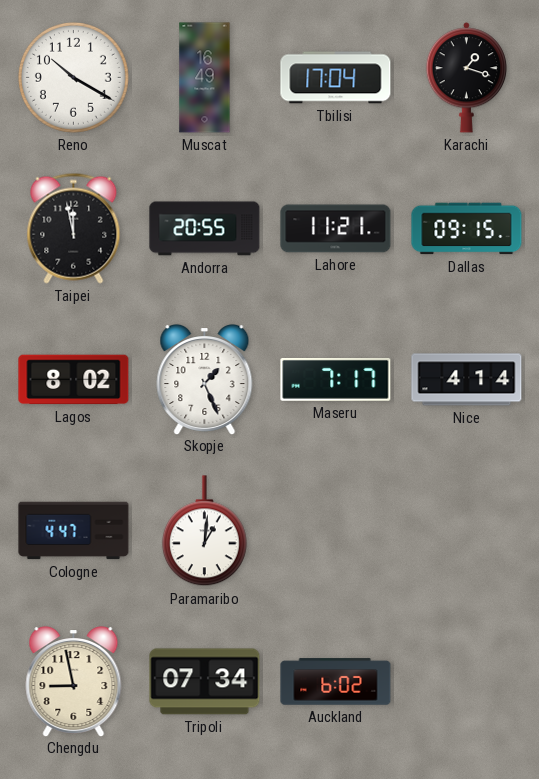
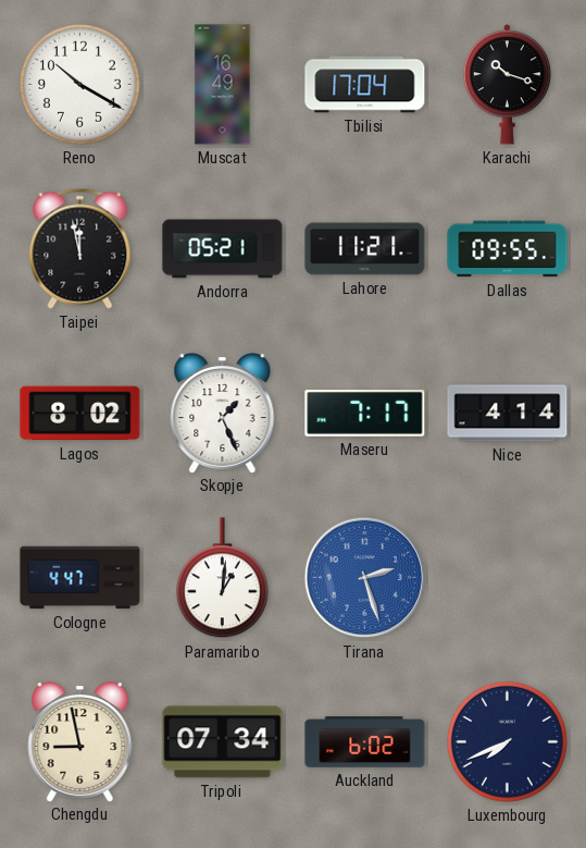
Karachi: 1:18 -> 10:18
Andorra: 20:55 -> 05:21
Dallas: 09:15 -> 09:55
Tirana: none -> 2:27
Luxembourg: none -> 7:41
